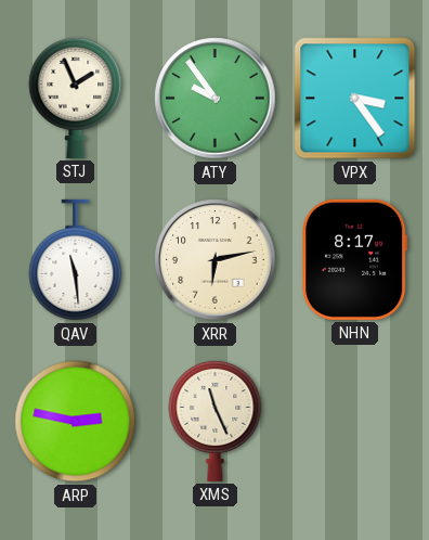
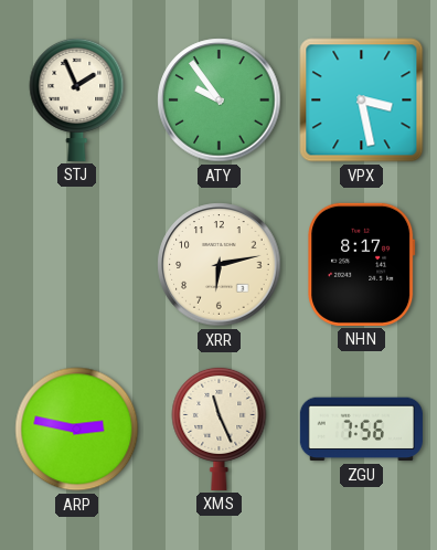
VPX: 3:24 -> 3:28
QAV: 11:29 -> none
ZGU: none -> 7:56
